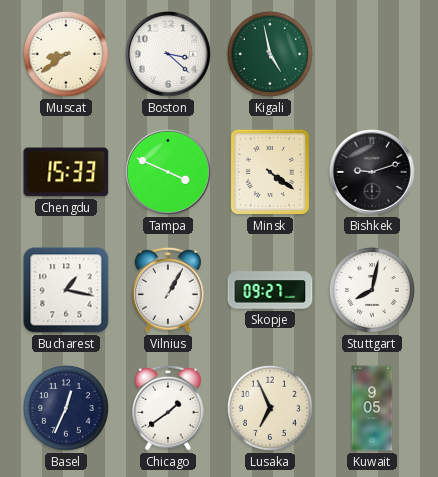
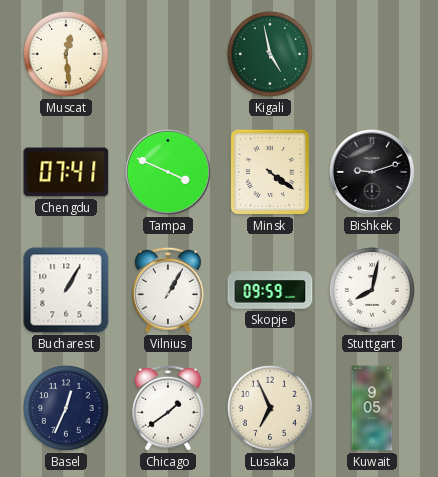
Muscat: 8:39 -> 12:29
Boston: 3:22 -> none
Chengdu: 15:33 -> 07:41
Bucharest: 1:17 -> 1:05
Skopje: 09:27 -> 09:59
